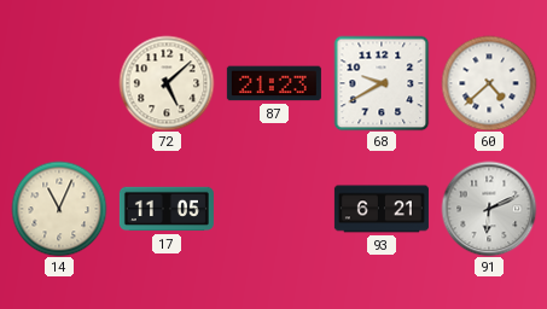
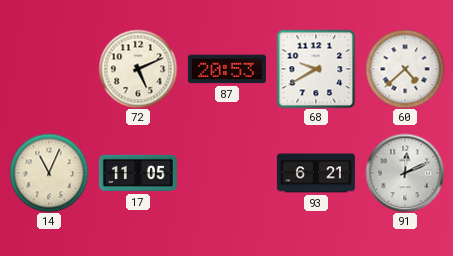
72: 5:08 -> 5:11
87: 21:23 -> 20:53
91: 6:11 -> 12:11
